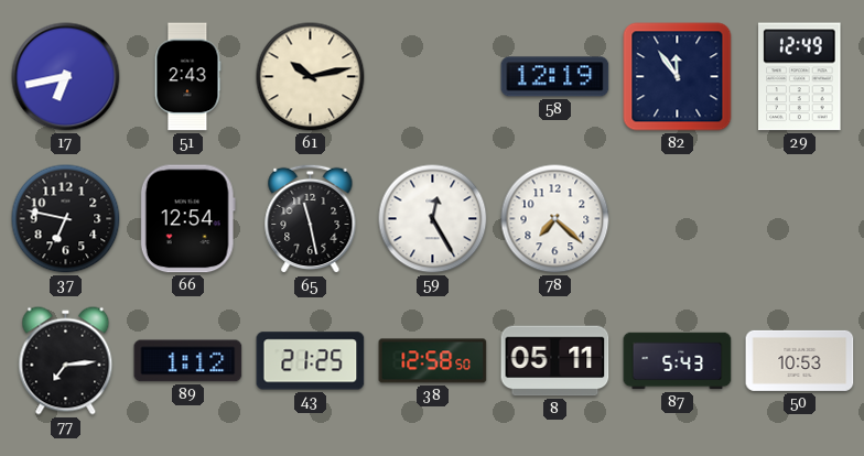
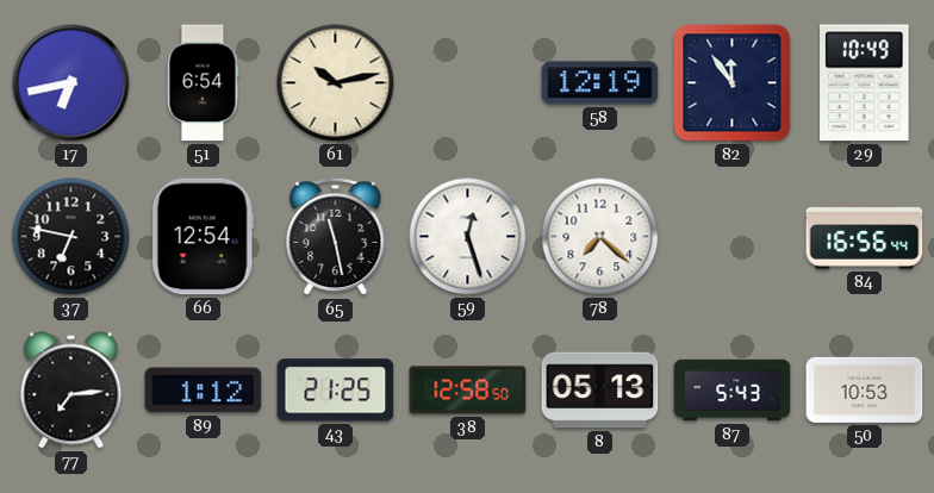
51: 2:43 -> 6:54
29: 12:49 -> 10:49
59: 12:25 -> 12:27
84: none -> 16:56
8: 05:11 -> 05:13
